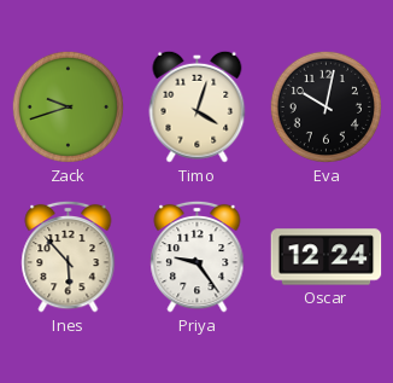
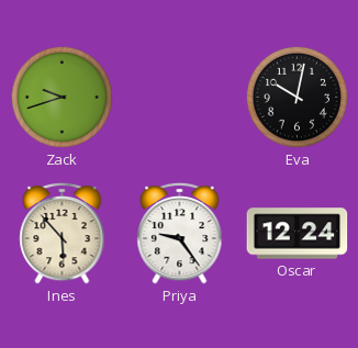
Timo: 4:03 -> none
